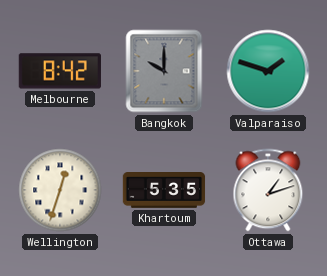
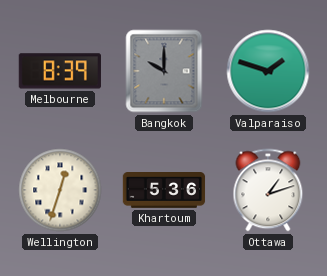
Melbourne: 8:42 -> 8:39
Khartoum: 5:35 -> 5:36
